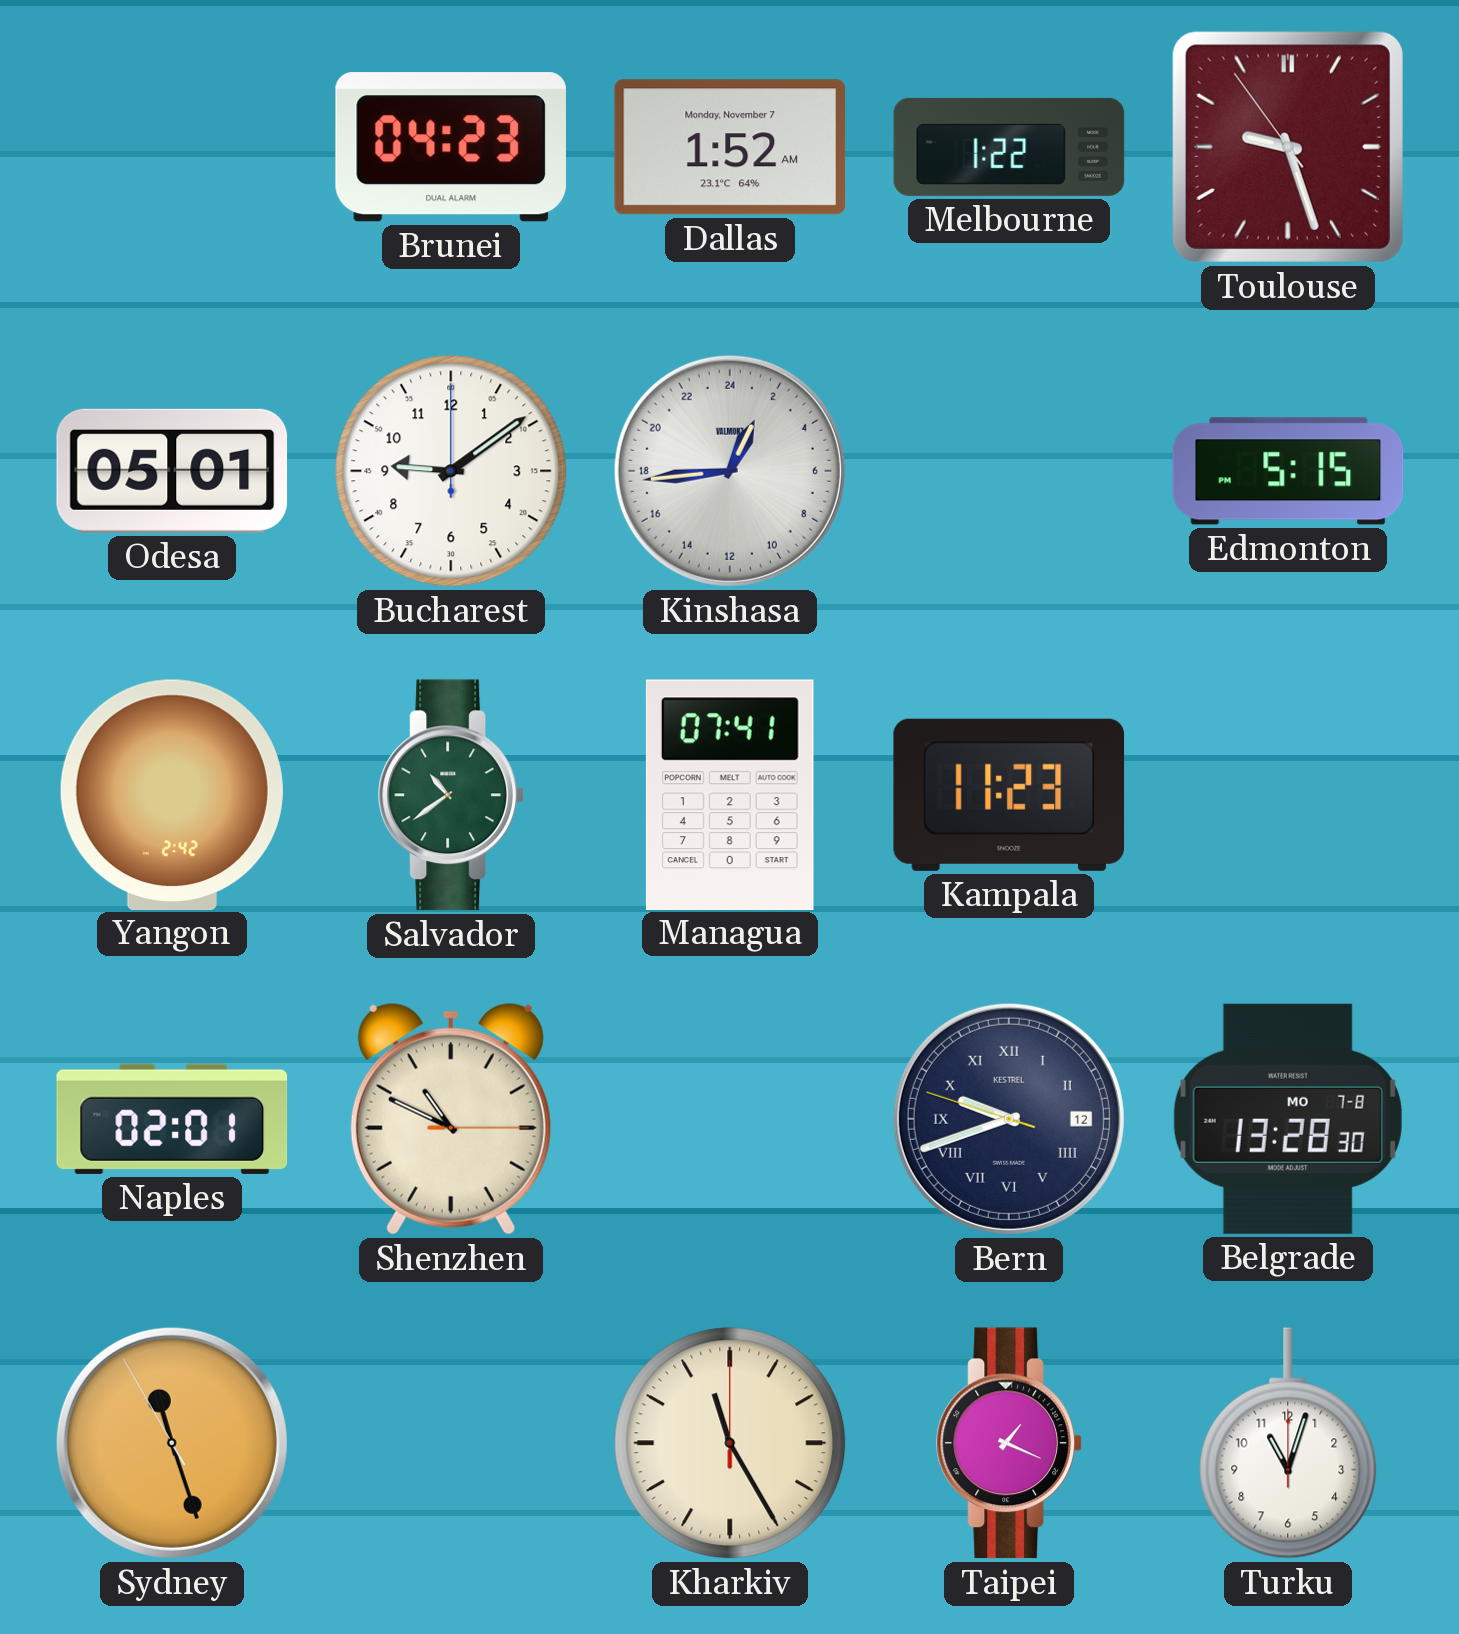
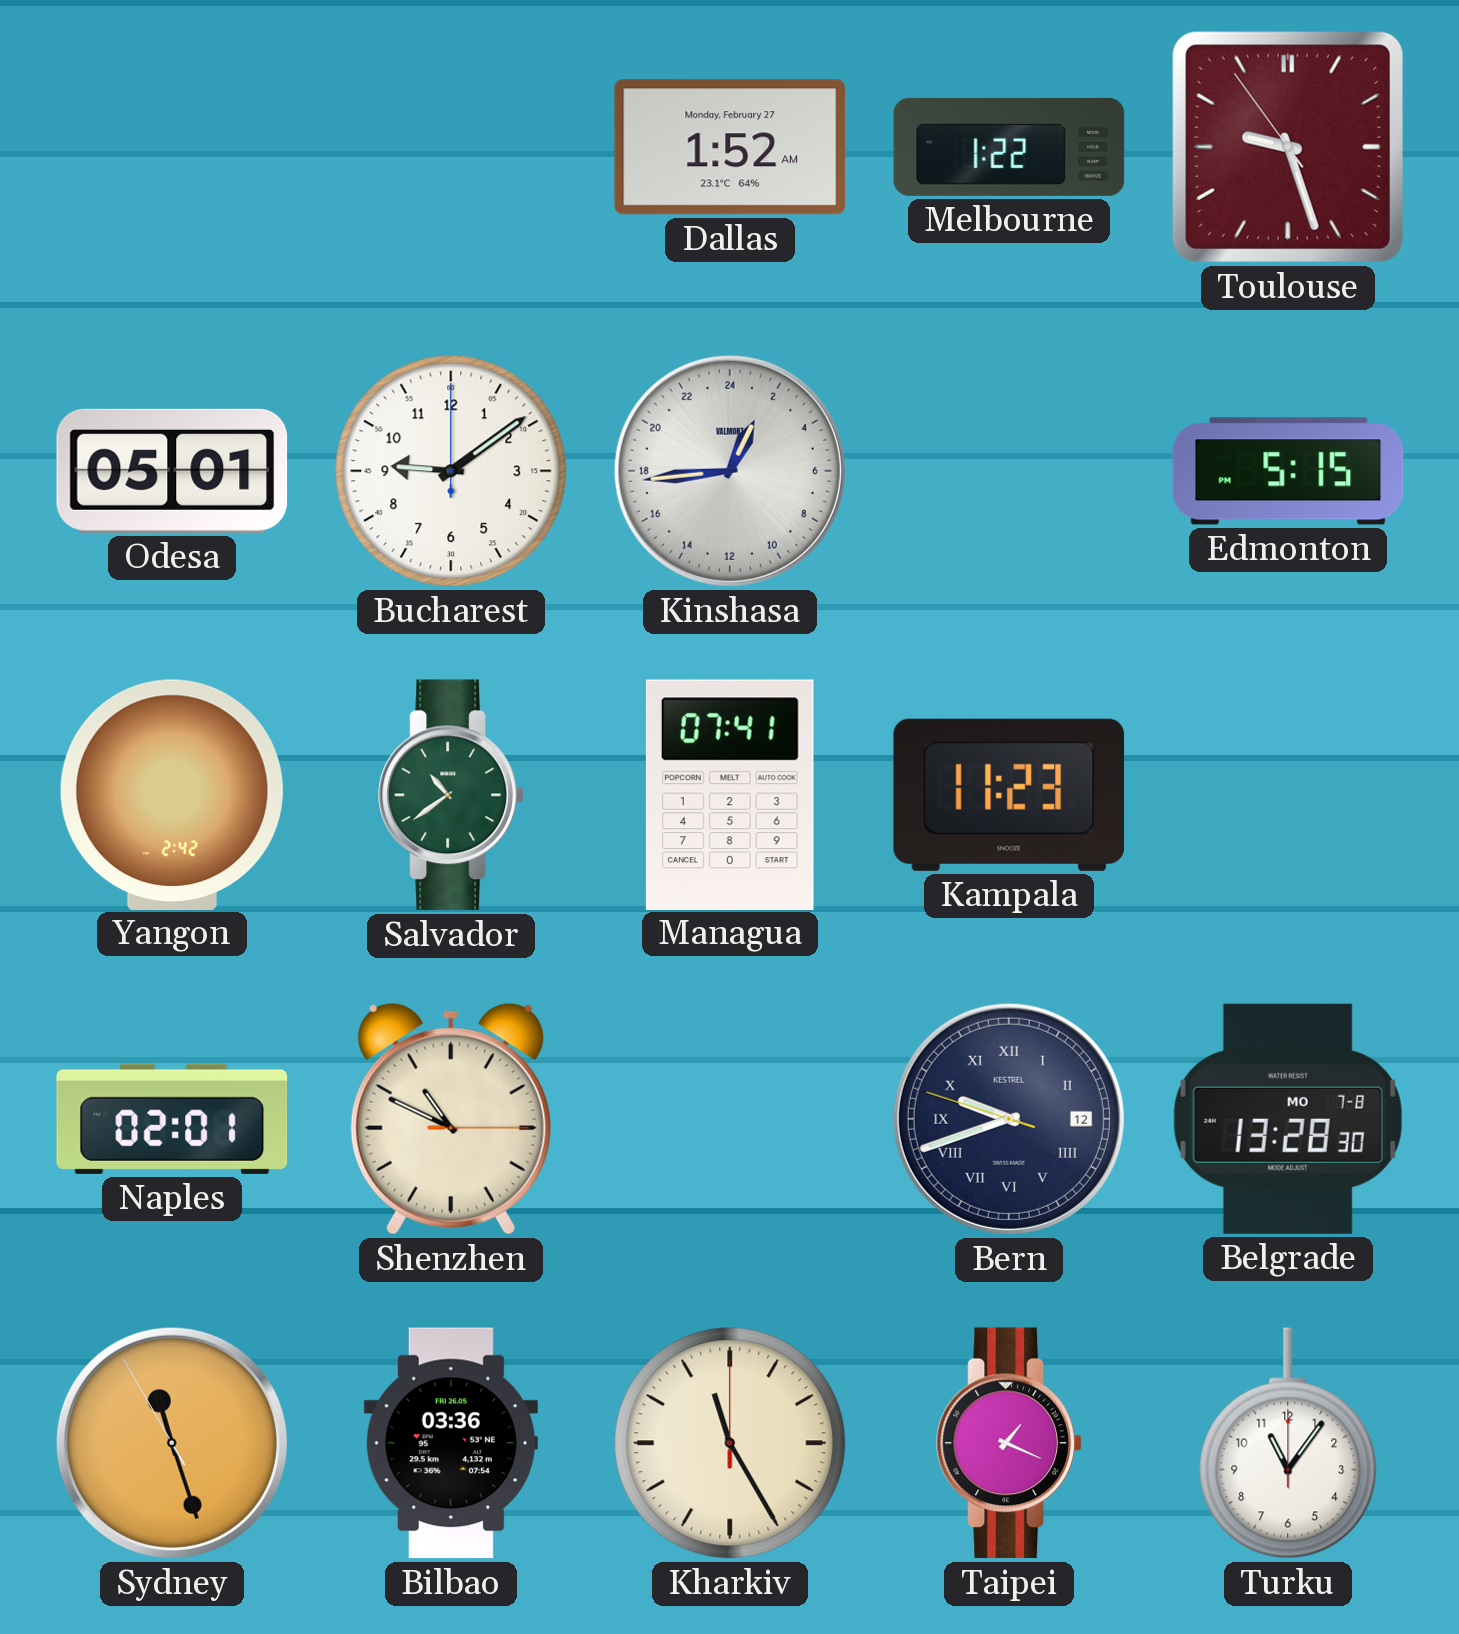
Brunei: 04:23 -> none
Dallas date: Monday, November 7 -> Monday, February 27
Bilbao: none -> 03:36
Turku: 11:03 -> 11:06
